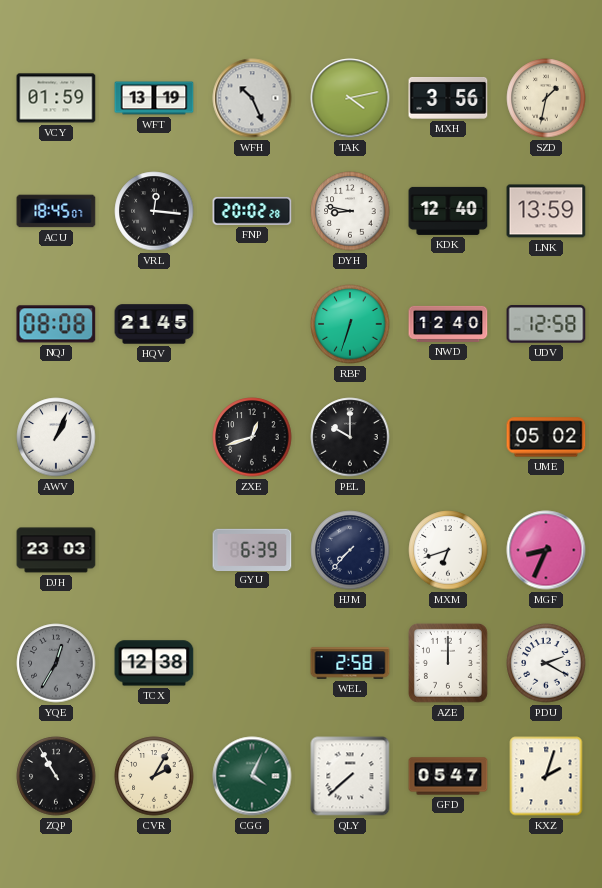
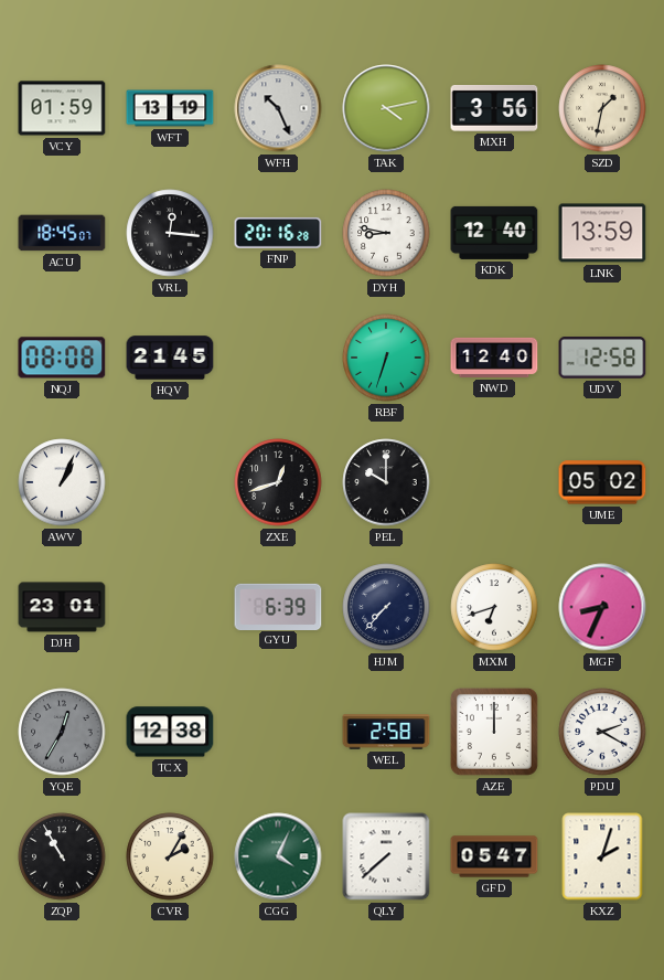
FNP: 20:02 -> 20:16
DJH: 23:03 -> 23:01
